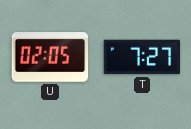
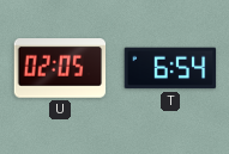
T: 7:27 -> 6:54
